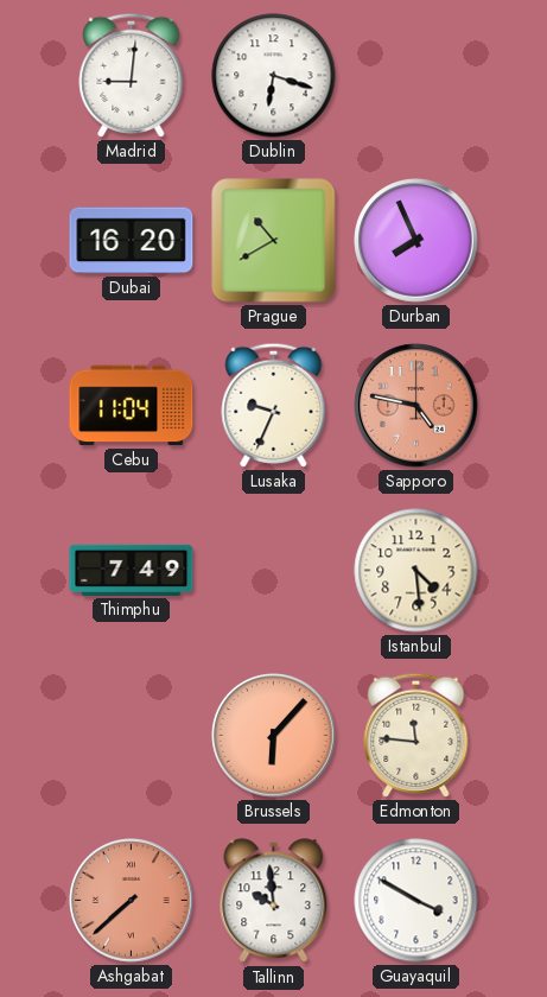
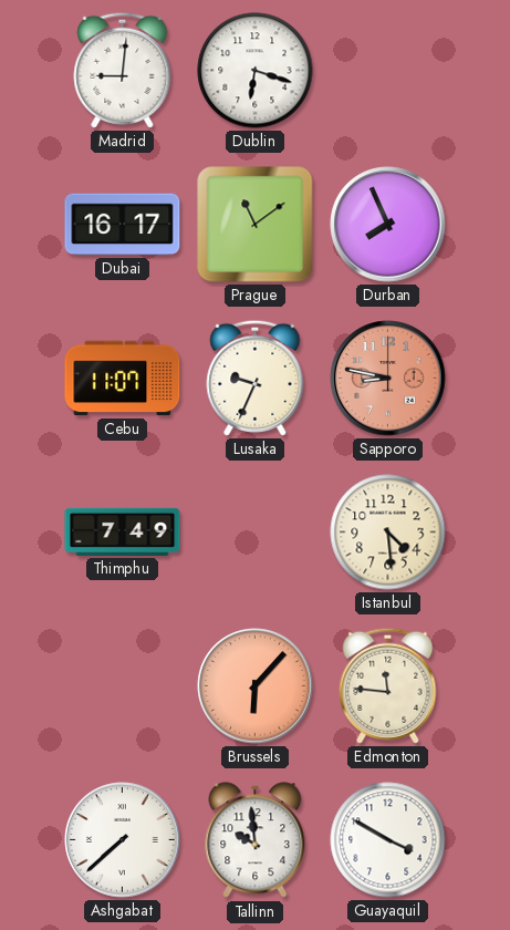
Dubai: 16:20 -> 16:17
Prague: 10:40 -> 11:09
Cebu: 11:04 -> 11:07
Sapporo: 4:47 -> 8:47
Ashgabat dial: salmon -> white
